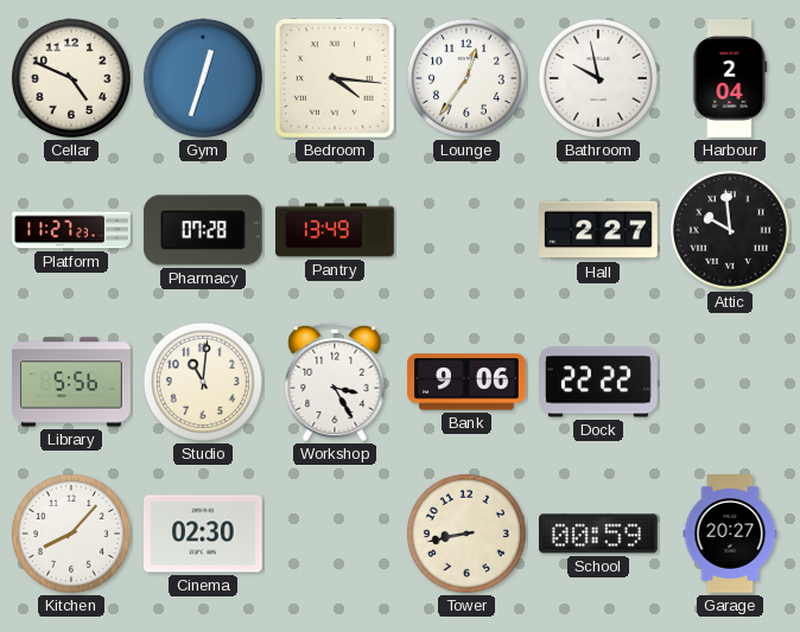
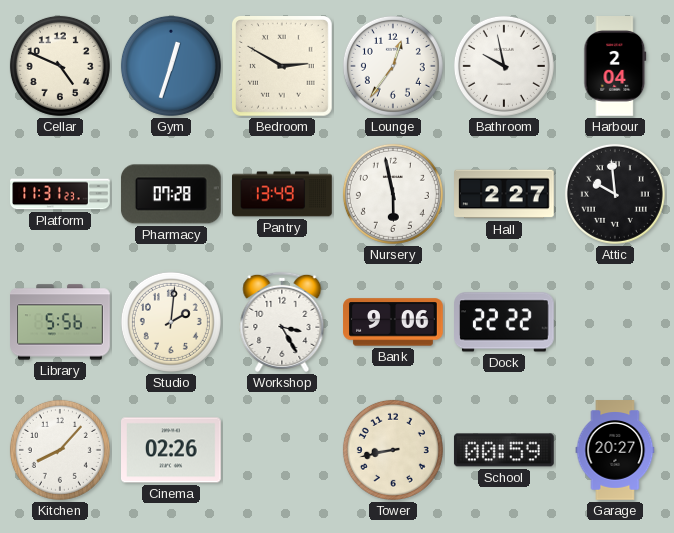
Bedroom: 4:16 -> 2:50
Platform: 11:27 -> 11:31
Nursery: none -> 5:58
Studio: 11:01 -> 2:01
Cinema: 02:30 -> 02:26
